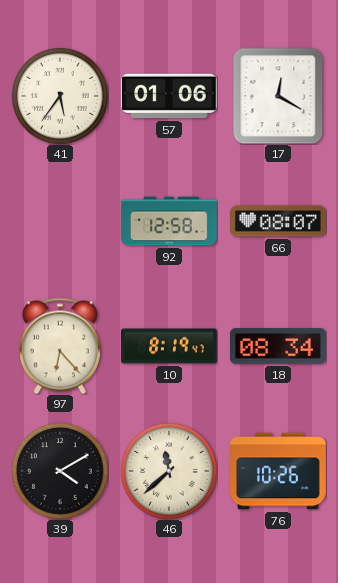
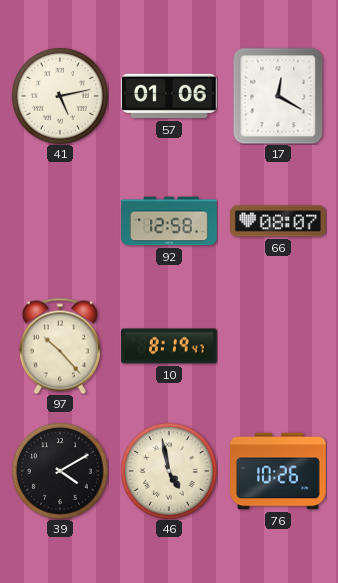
41: 5:36 -> 5:13
97: 6:23 -> 10:23
18: 08:34 -> none
46: 11:38 -> 4:58
